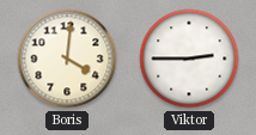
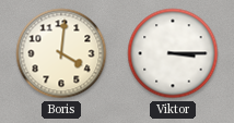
Viktor: 2:45 -> 3:15
